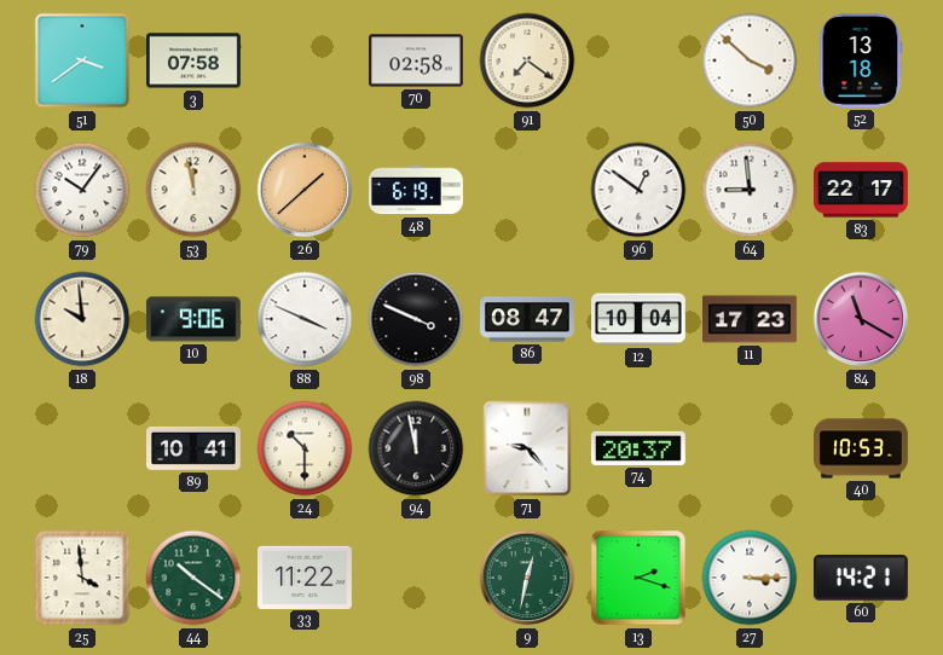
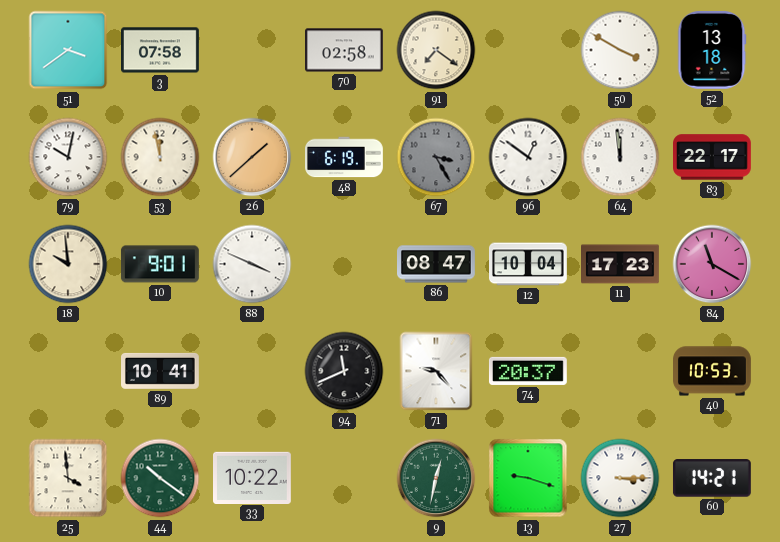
50: 3:52 -> 3:50
79: 10:06 -> 10:02
67: none -> 3:25
64: 8:59 -> 11:59
10: 9:06 -> 9:01
98: 3:49 -> none
24: 10:30 -> none
94: 11:58 -> 11:41
33: 11:22 -> 10:22
13: 2:18 -> 9:18
